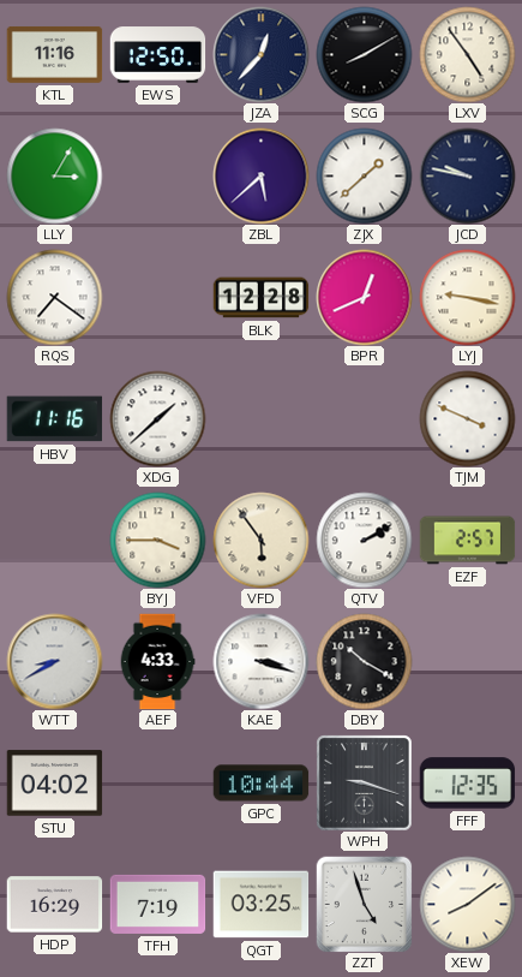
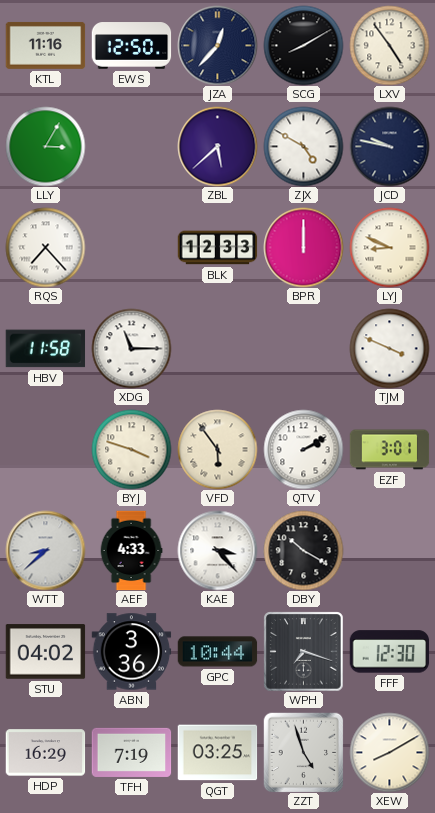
ZJX: 1:38 -> 4:50
RQS: 7:21 -> 7:23
BLK: 12:28 -> 12:33
BPR: 12:41 -> 12:00
LYJ: 9:17 -> 8:49
HBV: 11:16 -> 11:58
XDG: 1:38 -> 11:15
BYJ: 3:45 -> 3:48
EZF: 2:57 -> 3:01
WTT: 8:40 -> 8:38
KAE: 3:18 -> 3:23
ABN: none -> 3:36
WPH: 9:18 -> 7:18
FFF: 12:35 -> 12:30
XEW: 8:09 -> 8:10
